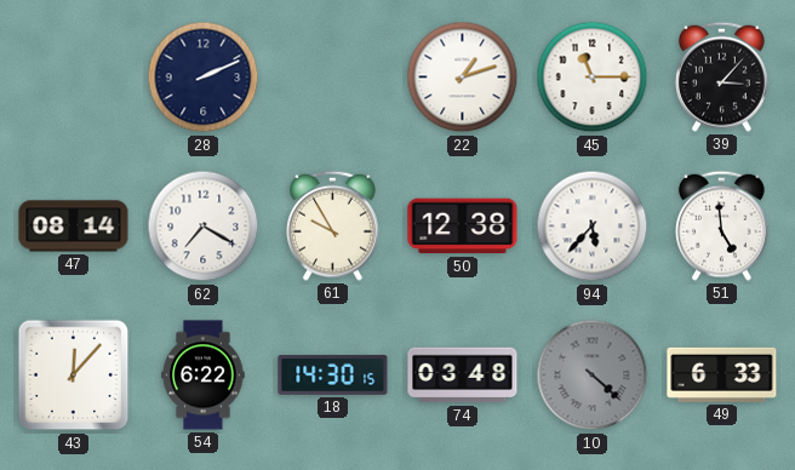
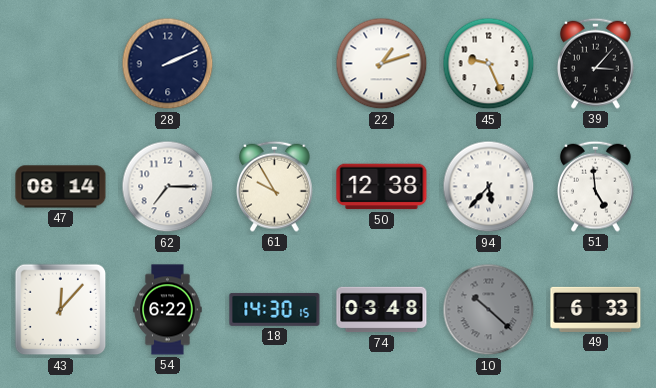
45: 11:15 -> 9:26
62: 7:20 -> 7:15
10: 4:22 -> 10:22
